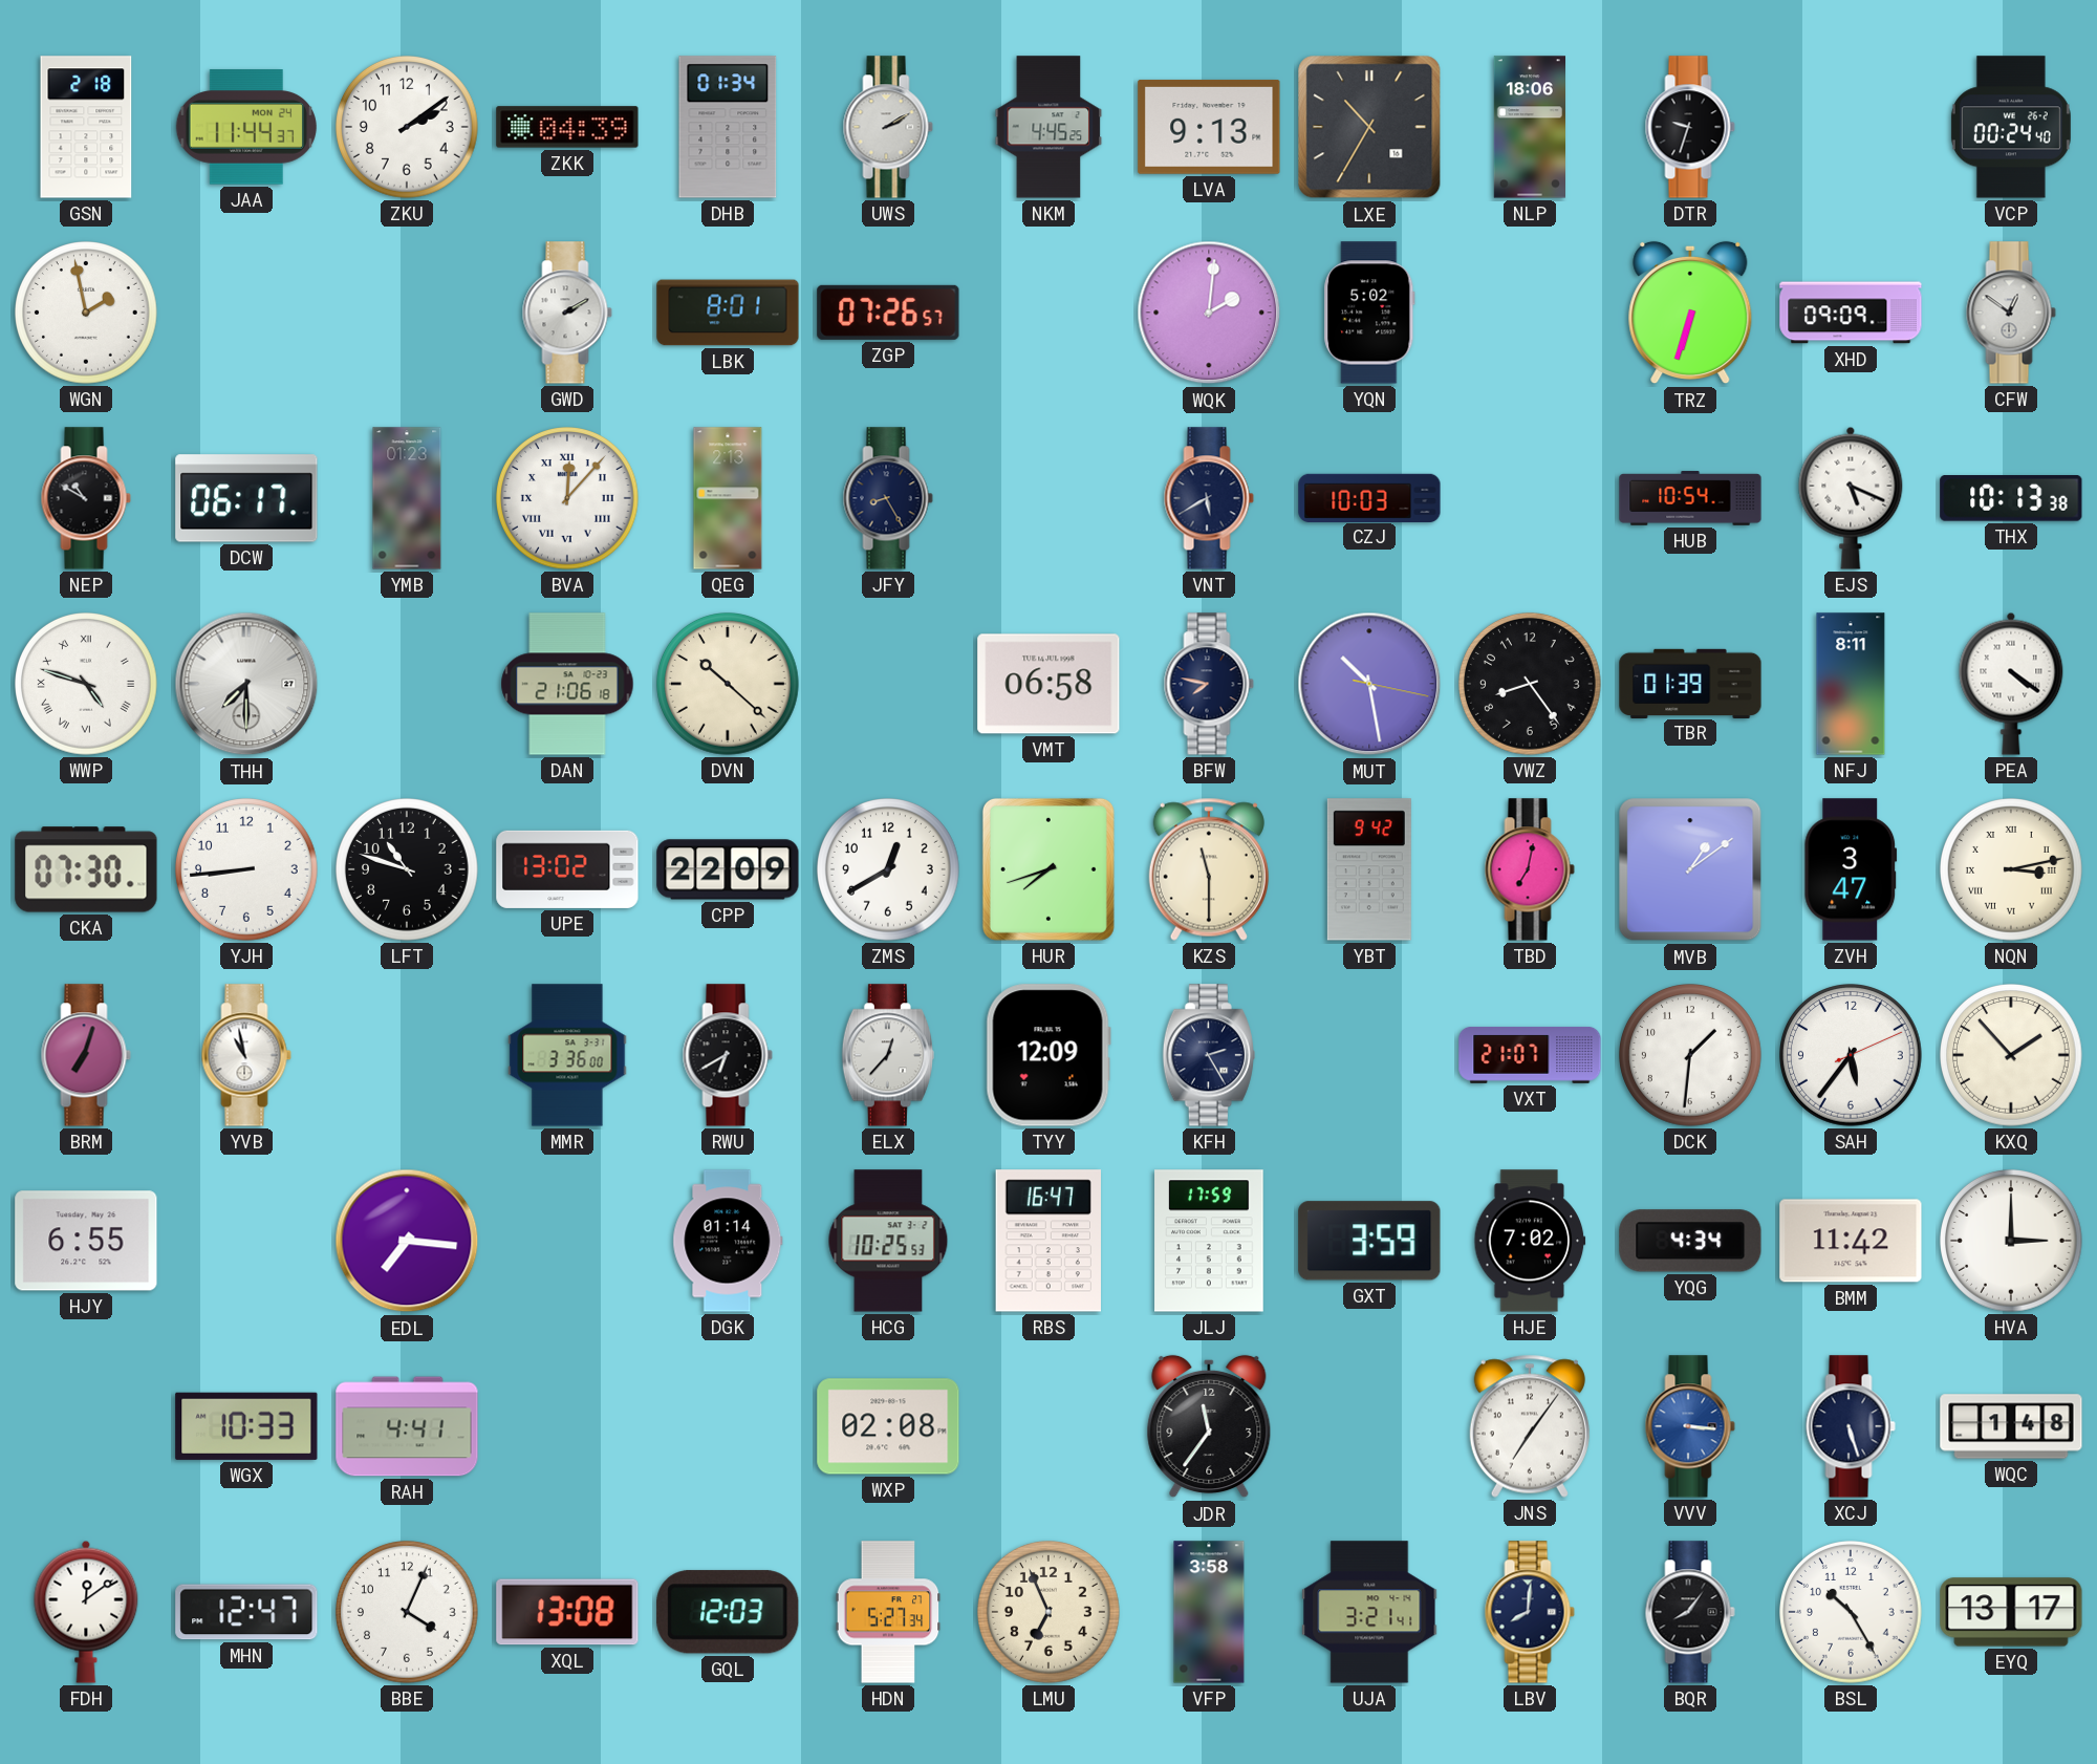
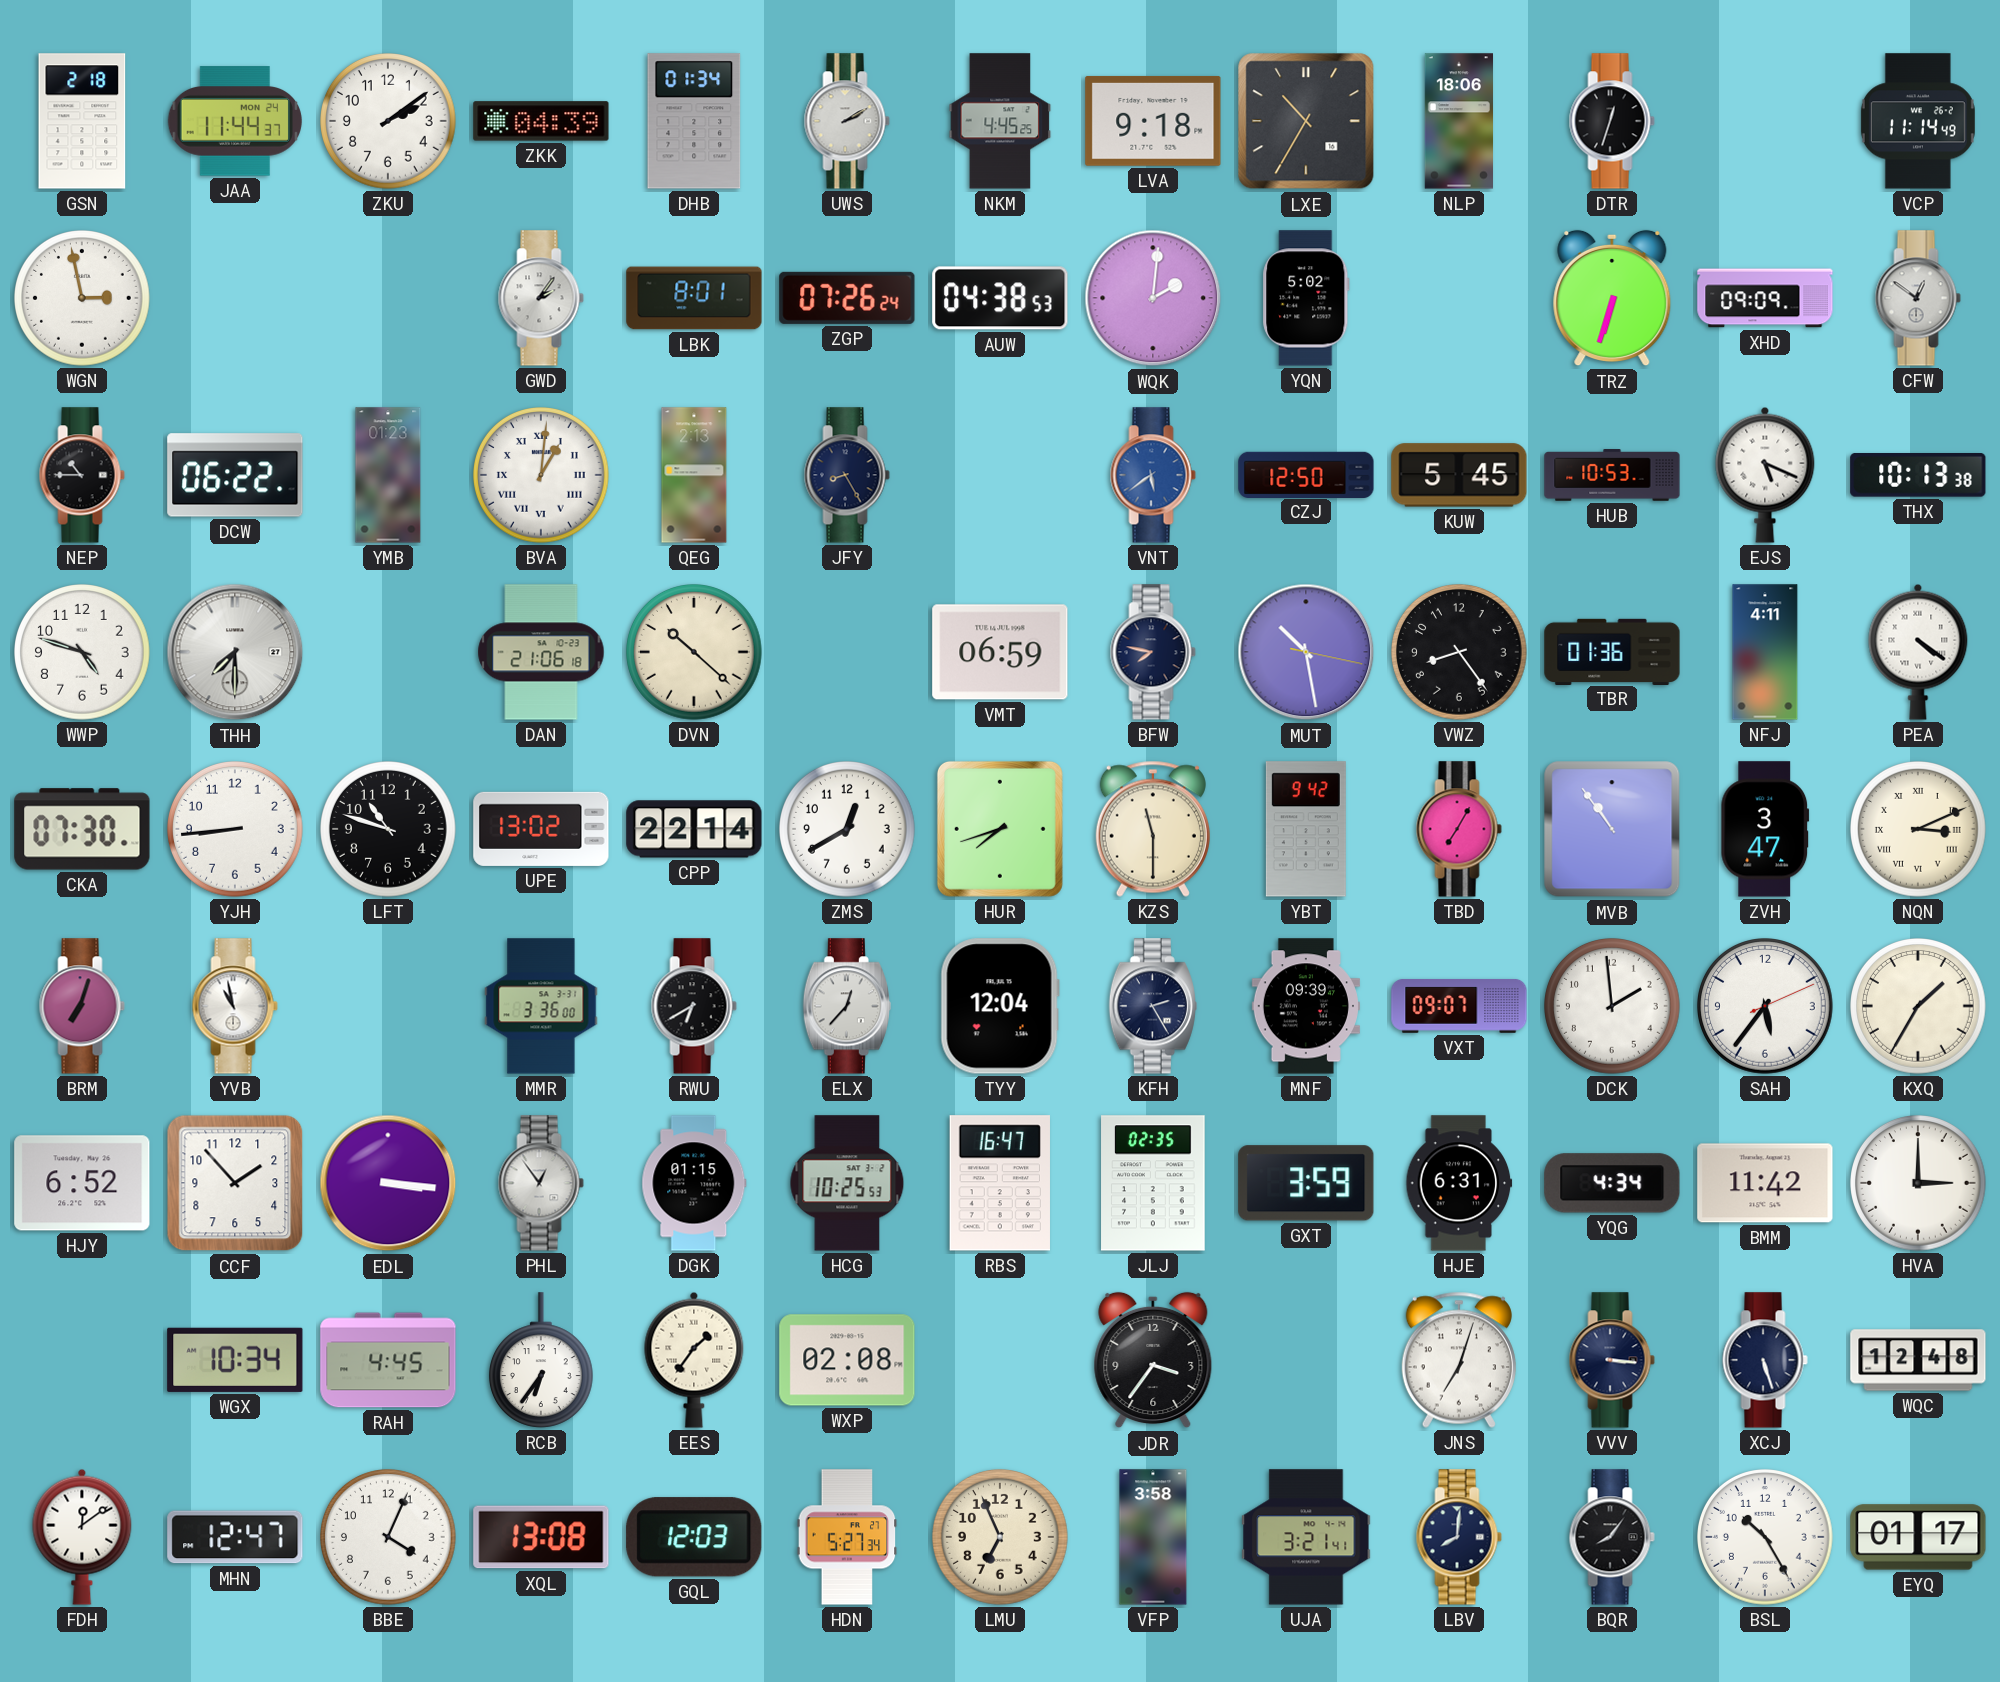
LVA: 9:13 -> 9:18
DTR: 9:33 -> 12:33
VCP: 00:24 -> 11:14
WGN: 1:58 -> 2:58
GWD: 2:10 -> 2:06
ZGP: 07:26:57 -> 07:26:24
AUW: none -> 04:38
NEP: 10:50 -> 10:45
DCW: 06:17 -> 06:22
BVA: 12:07 -> 1:01
VNT: 5:40 -> 5:39
VNT dial: navy -> blue
CZJ: 10:03 -> 12:50
KUW: none -> 5:45
HUB: 10:54 -> 10:53
WWP numerals: Roman -> Arabic
VMT: 06:58 -> 06:59
TBR: 01:39 -> 01:36
NFJ: 8:11 -> 4:11
CPP: 22:09 -> 22:14
TBD: 7:02 -> 7:05
MVB: 1:09 -> 10:54
NQN: 3:13 -> 3:11
TYY: 12:09 -> 12:04
MNF: none -> 09:39
VXT: 21:07 -> 09:07
DCK: 1:31 -> 1:59
KXQ: 1:53 -> 1:35
HJY: 6:55 -> 6:52
CCF: none -> 1:53
EDL: 7:16 -> 3:16
PHL: none -> 12:54
DGK: 01:14 -> 01:15
JLJ: 17:59 -> 02:35
HJE: 7:02 -> 6:31
WGX: 10:33 -> 10:34
RAH: 4:41 -> 4:45
RCB: none -> 6:36
EES: none -> 1:36
JDR: 11:36 -> 3:36
JNS: 7:06 -> 7:03
VVV dial: blue -> navy
WQC: 1:48 -> 12:48
EYQ: 13:17 -> 01:17
